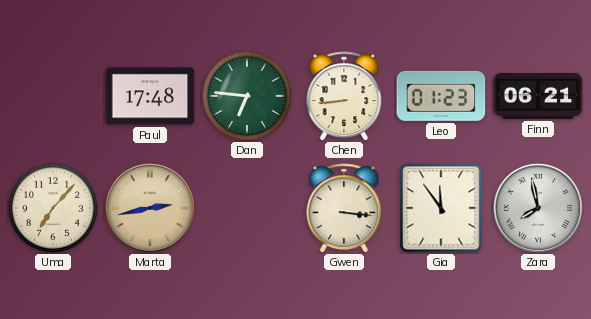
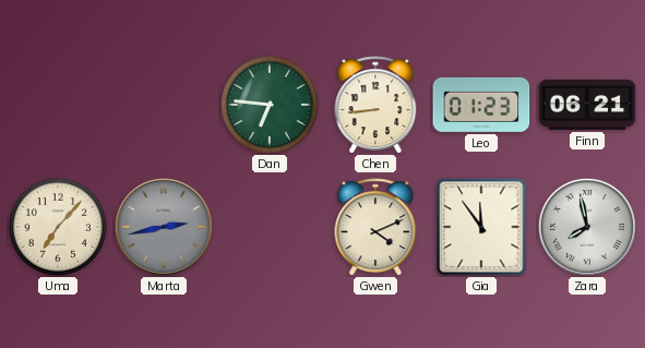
Paul: 17:48 -> none
Marta dial: champagne -> grey
Gwen: 3:16 -> 4:11
